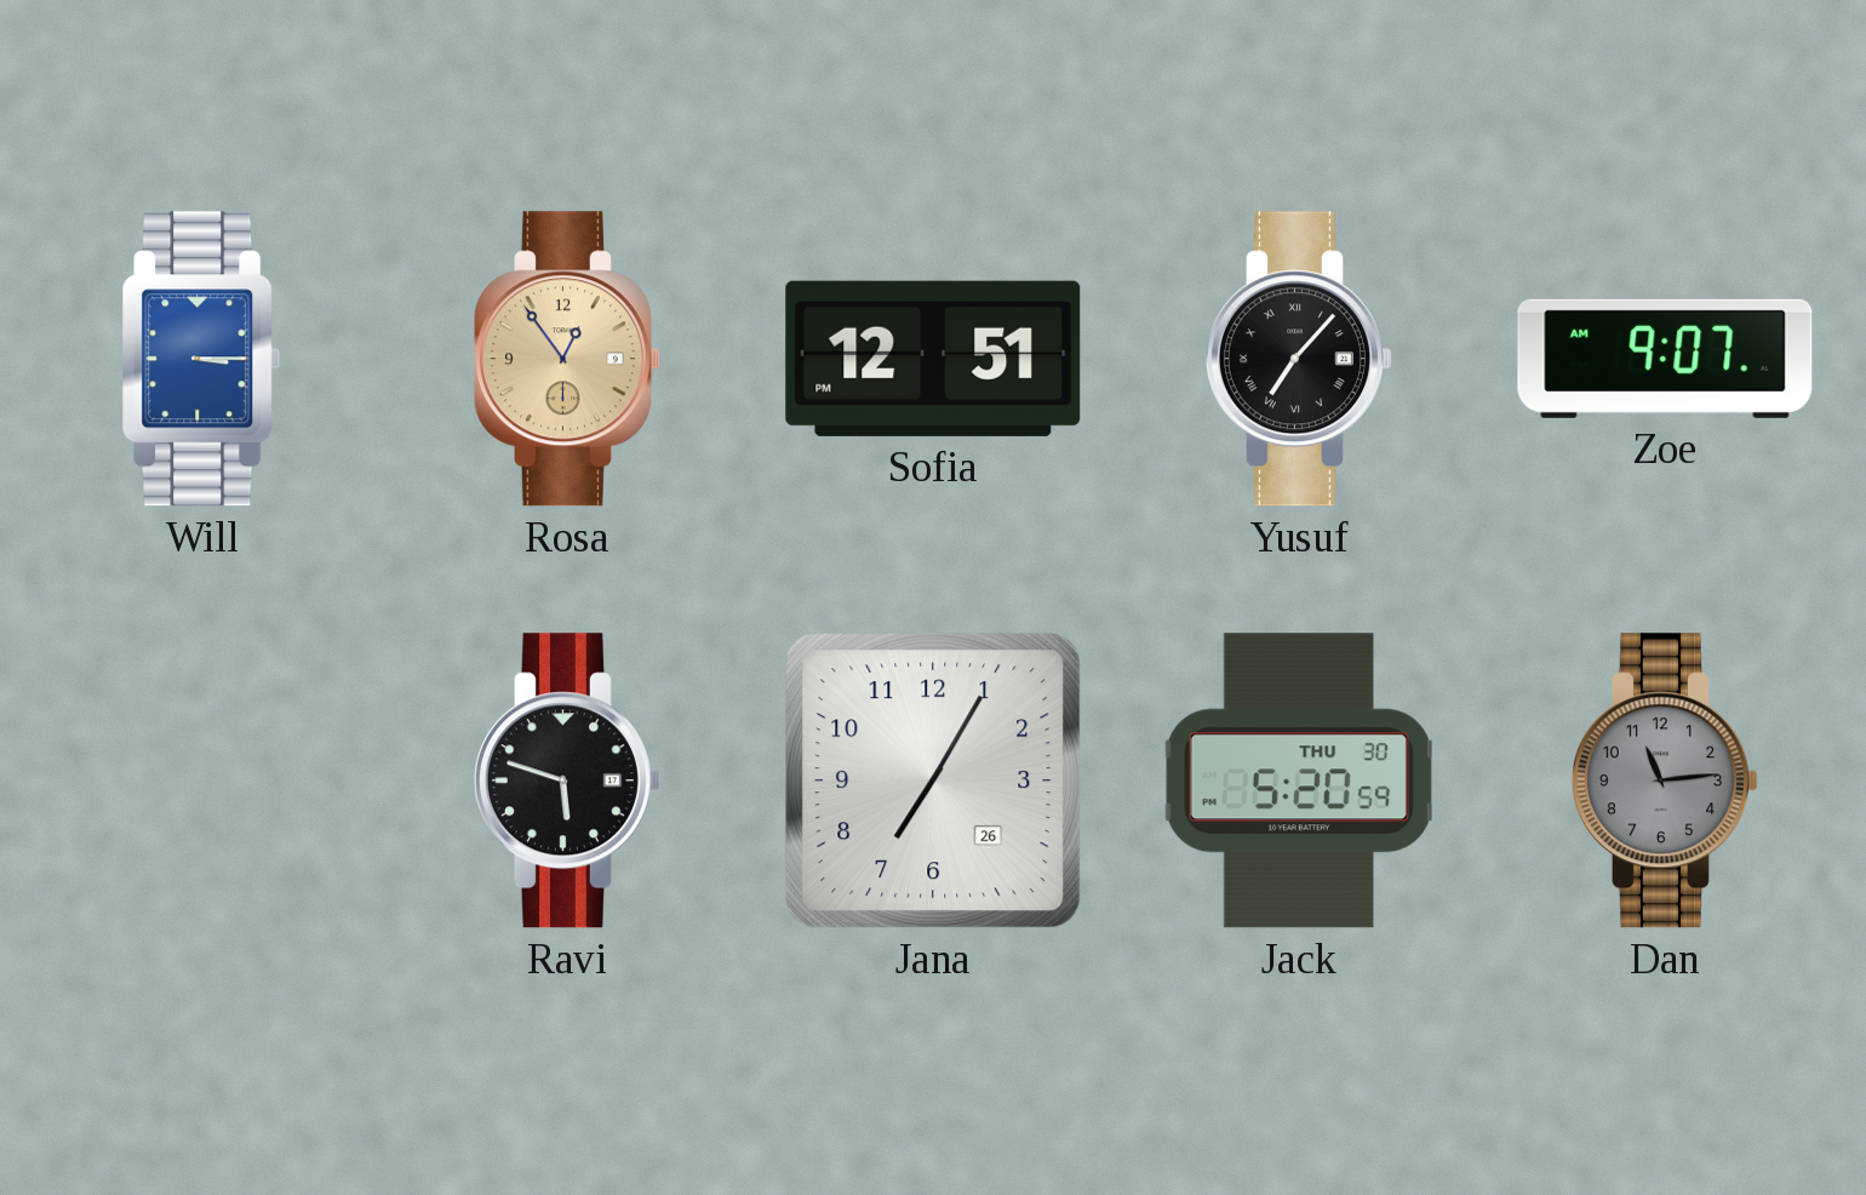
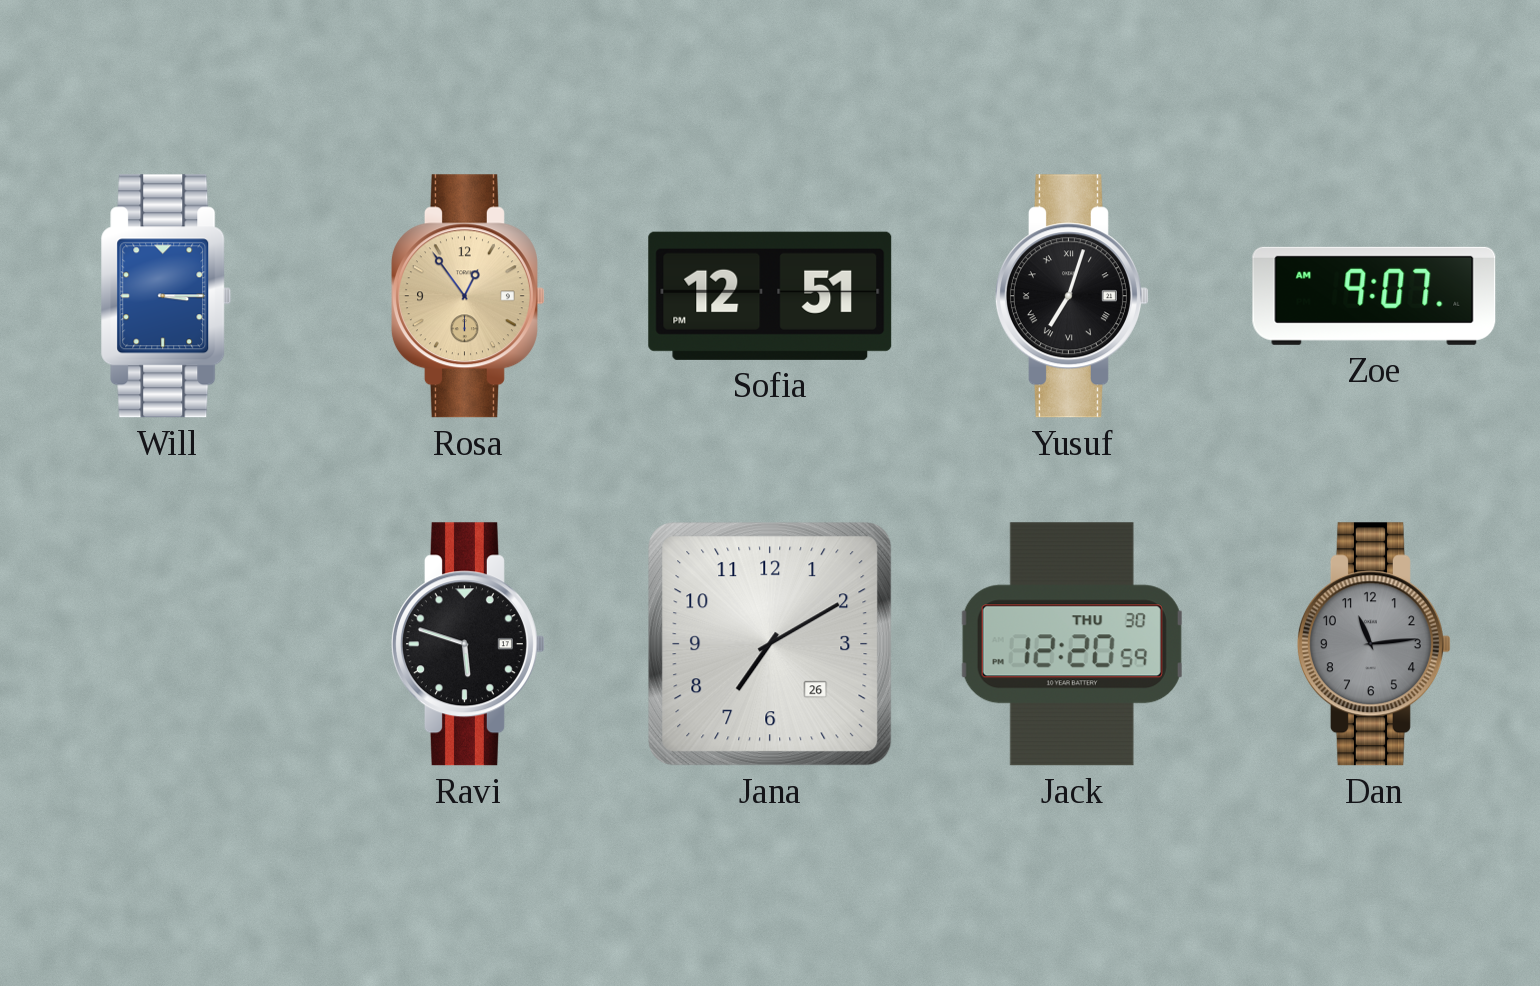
Yusuf: 7:07 -> 7:03
Jana: 7:05 -> 7:10
Jack: 5:20 -> 12:20
